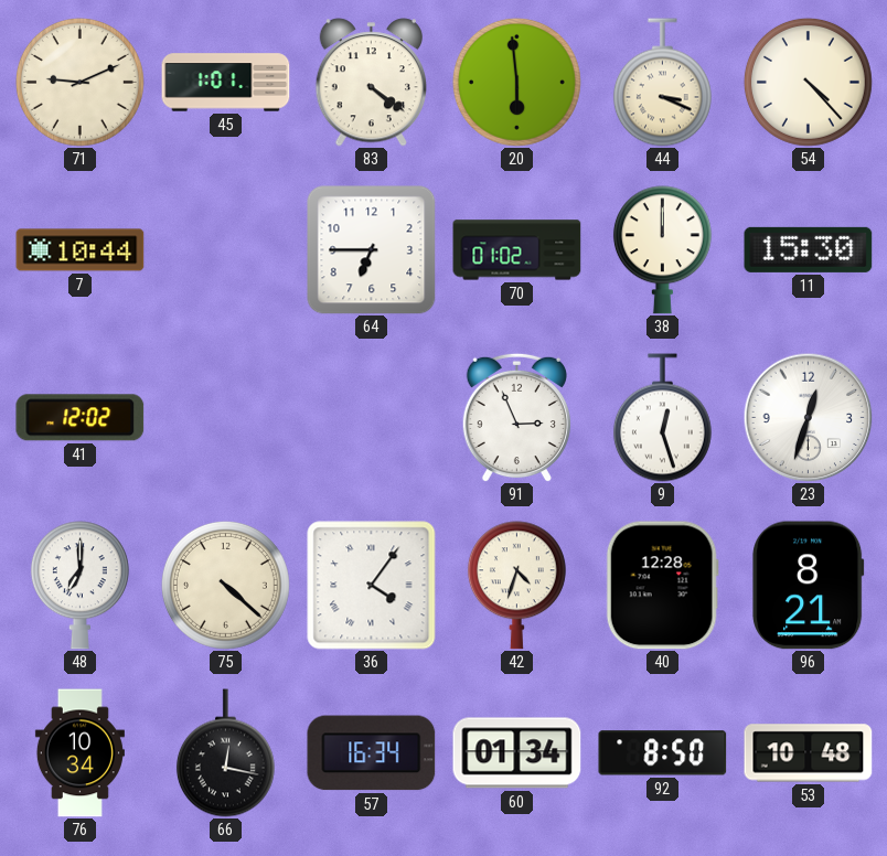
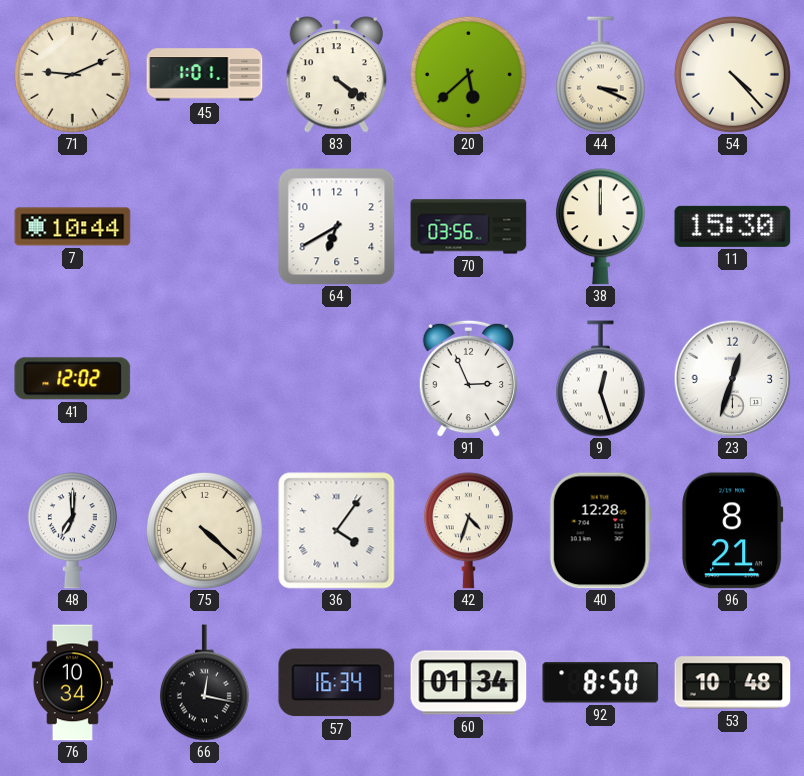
20: 5:59 -> 5:38
64: 6:45 -> 6:40
70: 01:02 -> 03:56
